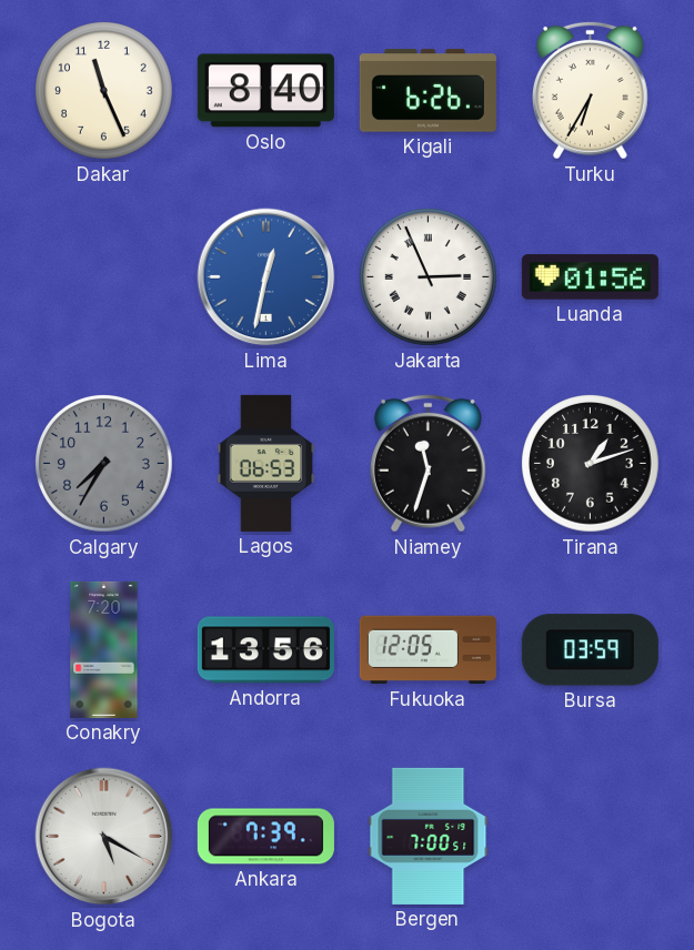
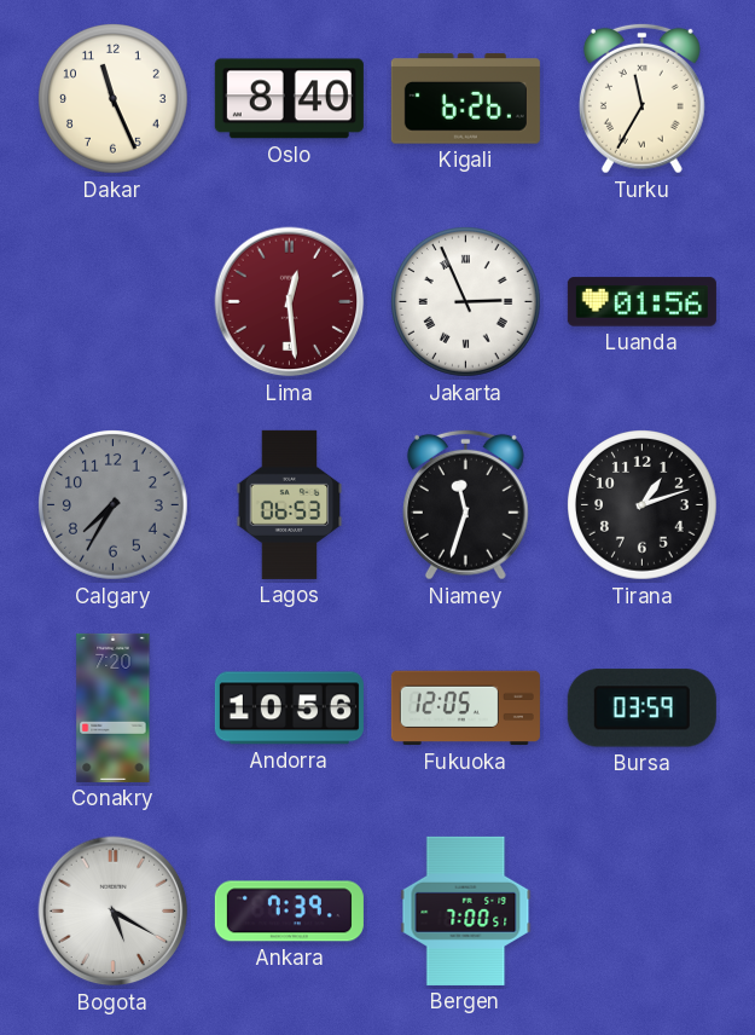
Turku: 6:35 -> 11:35
Lima: 12:32 -> 12:29
Lima dial: blue -> burgundy
Andorra: 13:56 -> 10:56
